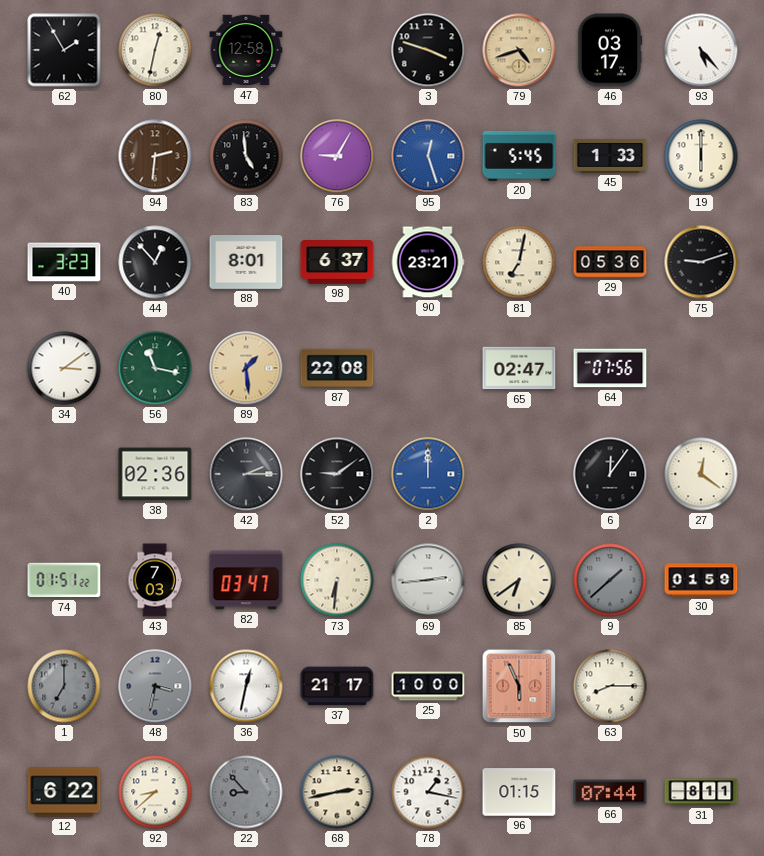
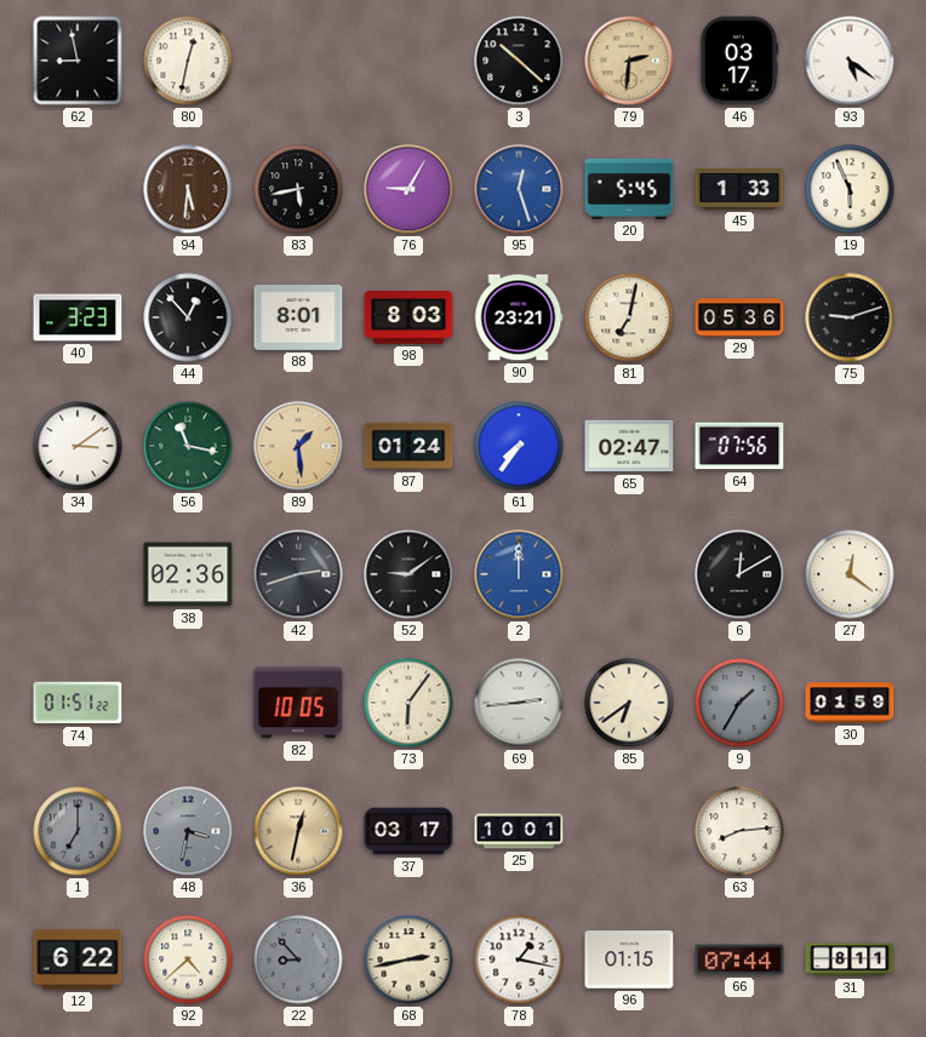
62: 1:55 -> 8:58
47: 12:58 -> none
3: 3:48 -> 10:22
79: 4:42 -> 2:31
93: 5:23 -> 5:21
94: 2:31 -> 5:31
83: 4:59 -> 5:43
19: 6:00 -> 5:56
98: 6:37 -> 8:03
87: 22:08 -> 01:24
61: none -> 7:36
42: 2:15 -> 2:42
6: 12:06 -> 12:10
43: 7:03 -> none
82: 03:47 -> 10:05
73: 6:31 -> 6:06
9: 1:38 -> 1:35
36 dial: white -> champagne
37: 21:17 -> 03:17
25: 10:00 -> 10:01
50: 5:56 -> none
63: 8:15 -> 8:14
92: 8:38 -> 4:38
